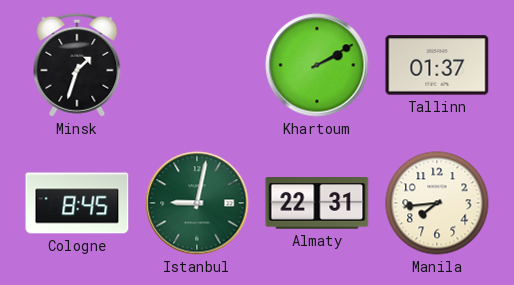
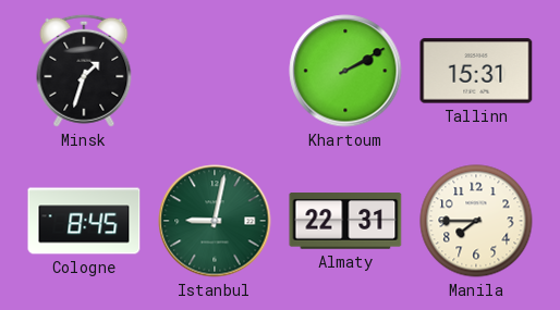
Tallinn: 01:37 -> 15:31
Manila: 7:44 -> 7:45
